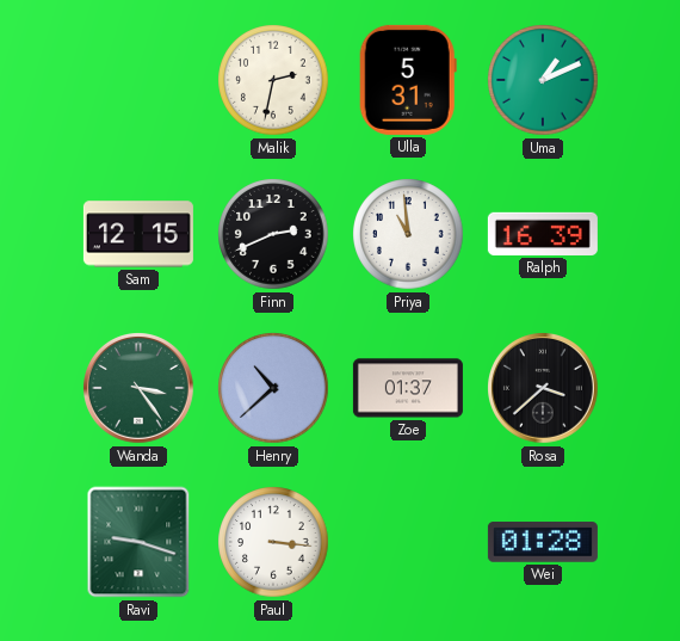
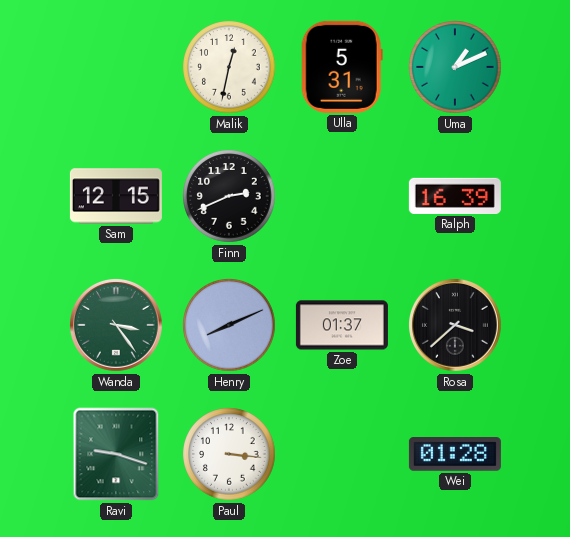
Malik: 2:32 -> 12:32
Priya: 10:59 -> none
Henry: 10:38 -> 8:11
